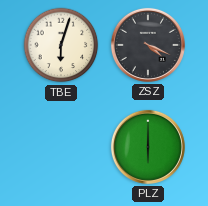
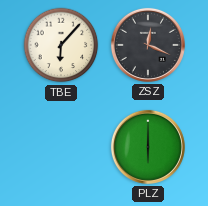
TBE: 6:03 -> 6:07
ZSZ: 4:19 -> 12:19
